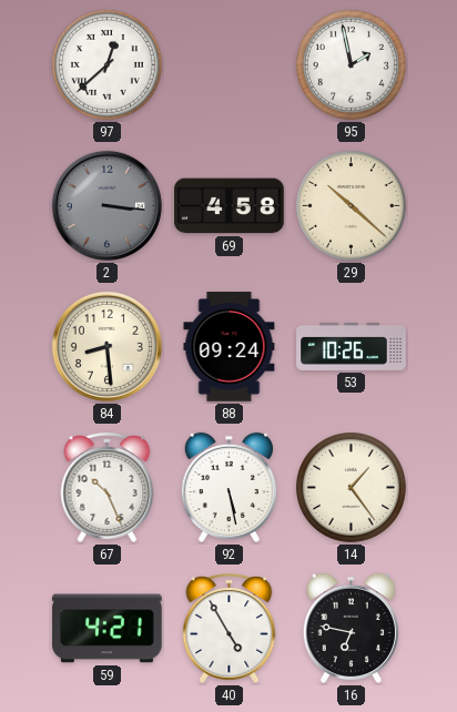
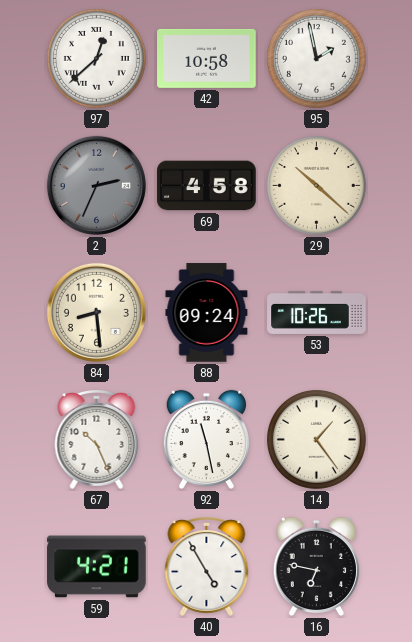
42: none -> 10:58
2: 3:16 -> 2:34
92: 5:28 -> 11:28
